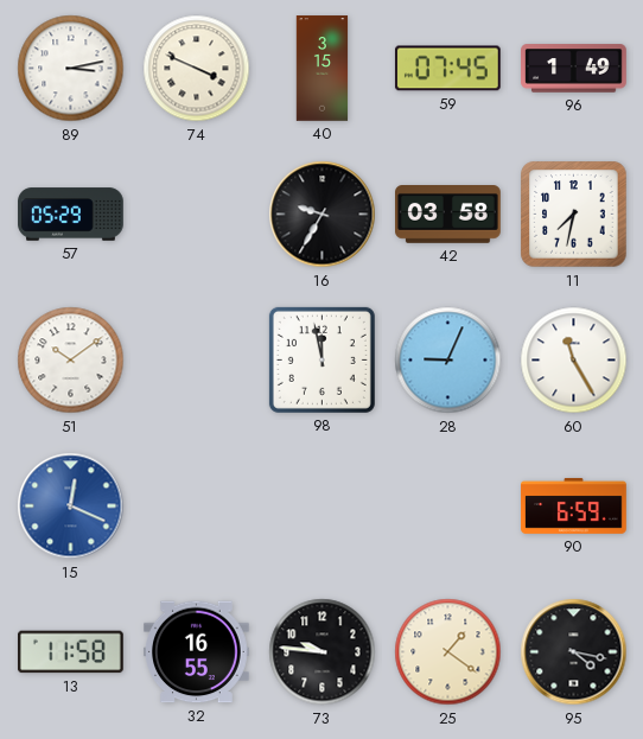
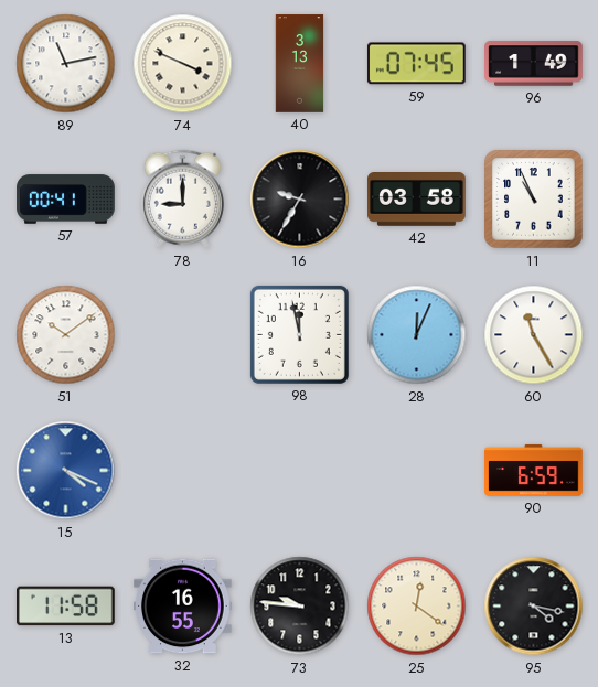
89: 3:13 -> 11:13
40: 3:15 -> 3:13
57: 05:29 -> 00:41
78: none -> 9:00
11: 7:32 -> 10:56
28: 9:04 -> 12:04
15: 12:19 -> 4:19
25: 1:21 -> 12:21
